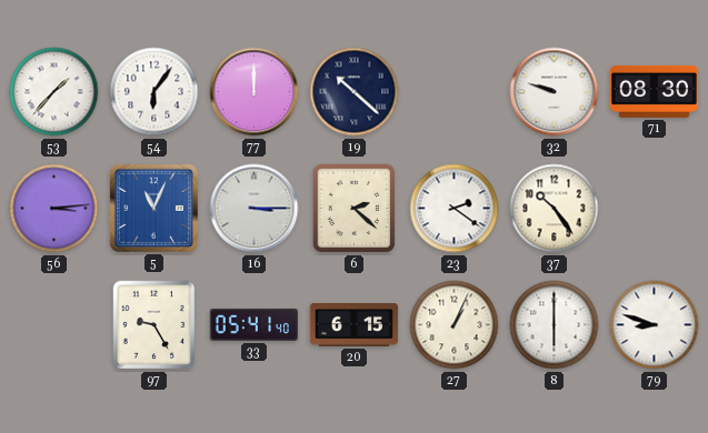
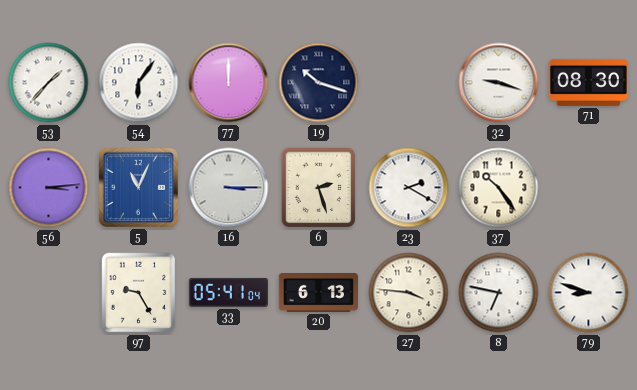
19: 10:22 -> 10:18
32: 9:48 -> 9:18
6: 2:22 -> 2:27
23: 2:21 -> 2:20
33: 05:41:40 -> 05:41:04
20: 6:15 -> 6:13
27: 1:04 -> 3:46
8: 6:00 -> 6:47
